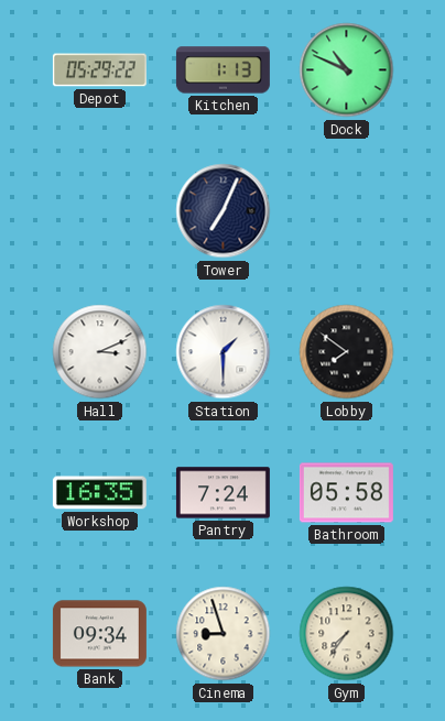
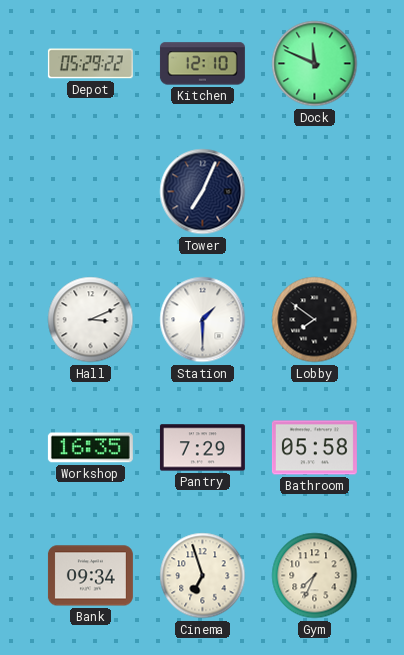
Kitchen: 1:13 -> 12:10
Dock: 10:49 -> 11:49
Pantry: 7:24 -> 7:29
Cinema: 8:57 -> 6:57
Gym: 7:36 -> 7:34
